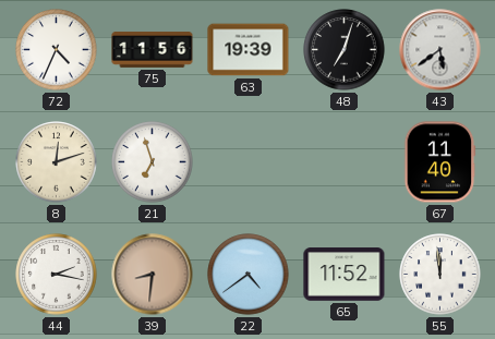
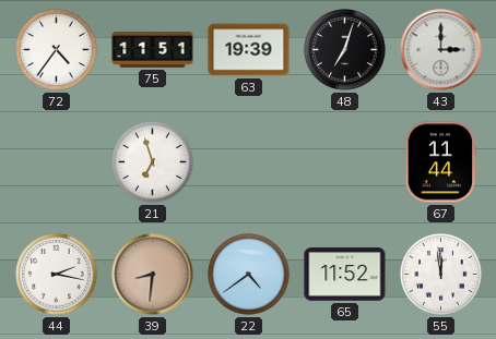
72: 4:34 -> 4:36
75: 11:56 -> 11:51
43: 5:39 -> 3:00
8: 12:12 -> none
67: 11:40 -> 11:44
